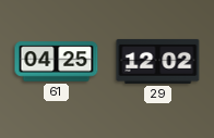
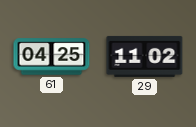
29: 12:02 -> 11:02
